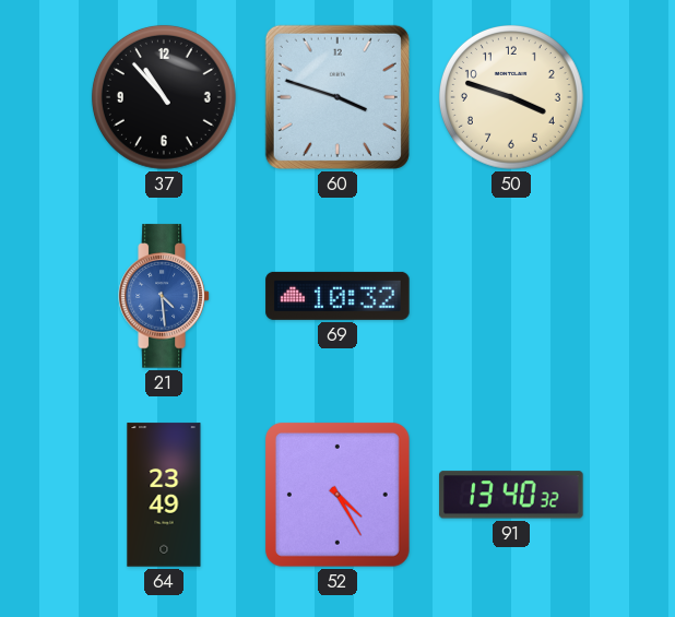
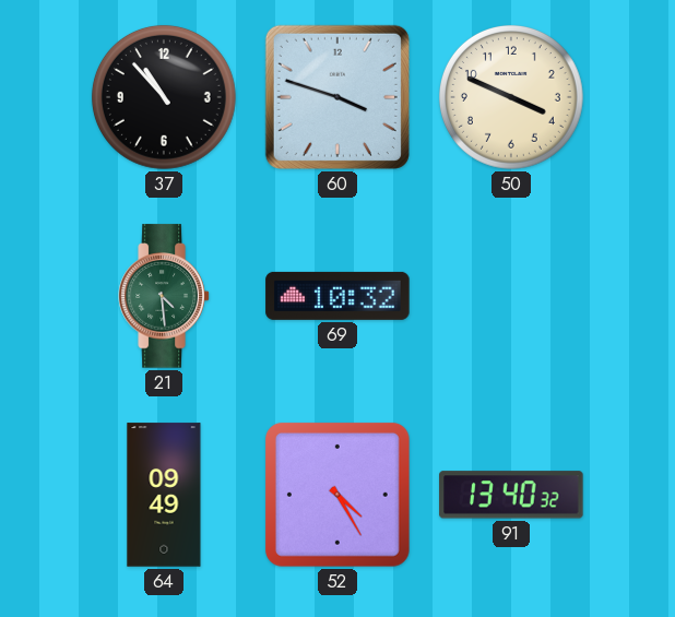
50: 3:48 -> 3:49
21 dial: blue -> green
64: 23:49 -> 09:49
